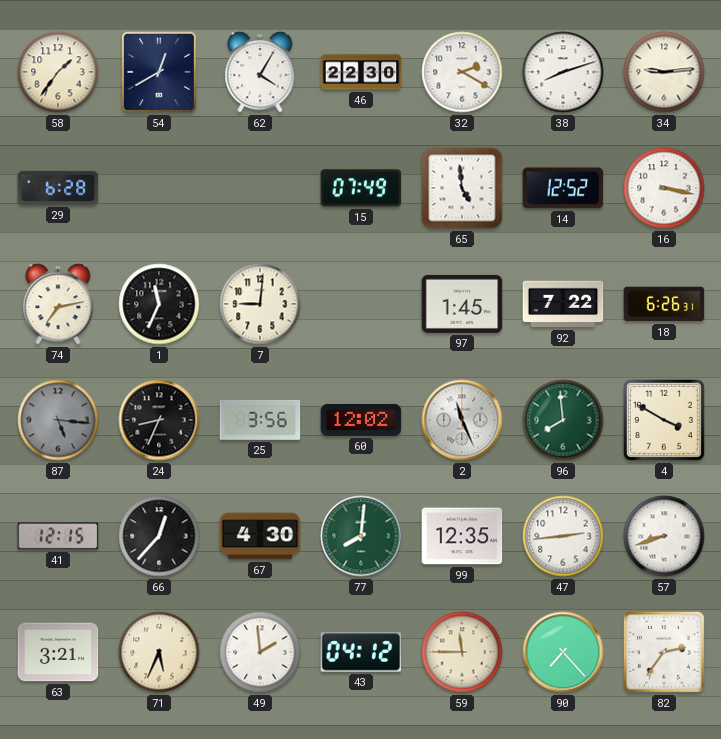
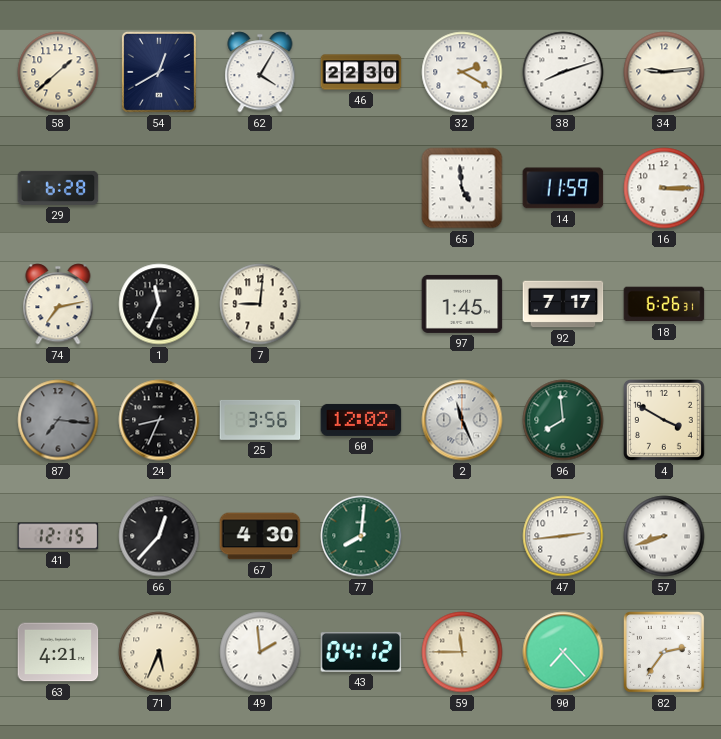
58: 1:36 -> 1:38
15: 07:49 -> none
14: 12:52 -> 11:59
16: 3:17 -> 3:15
92: 7:22 -> 7:17
87: 5:16 -> 7:16
99: 12:35 -> none
63: 3:21 -> 4:21
